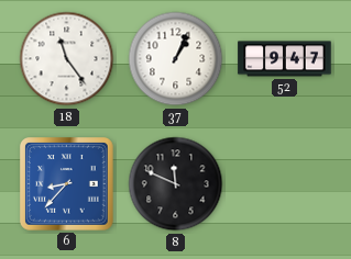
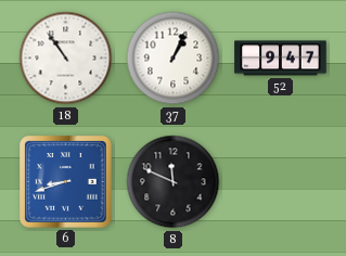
18: 11:24 -> 10:54
6: 8:37 -> 8:42
